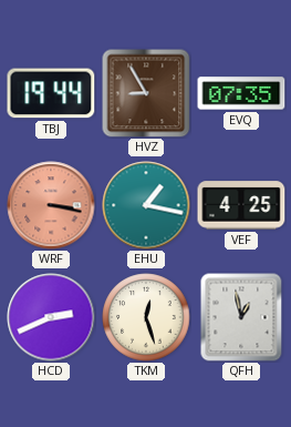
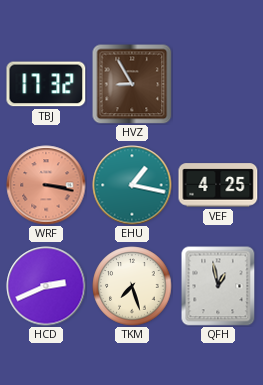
TBJ: 19:44 -> 17:32
EVQ: 07:35 -> none
TKM: 12:27 -> 7:27
